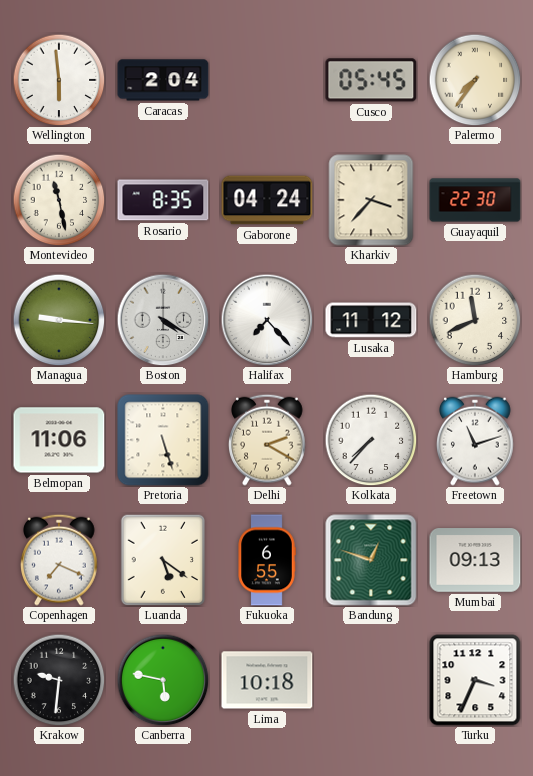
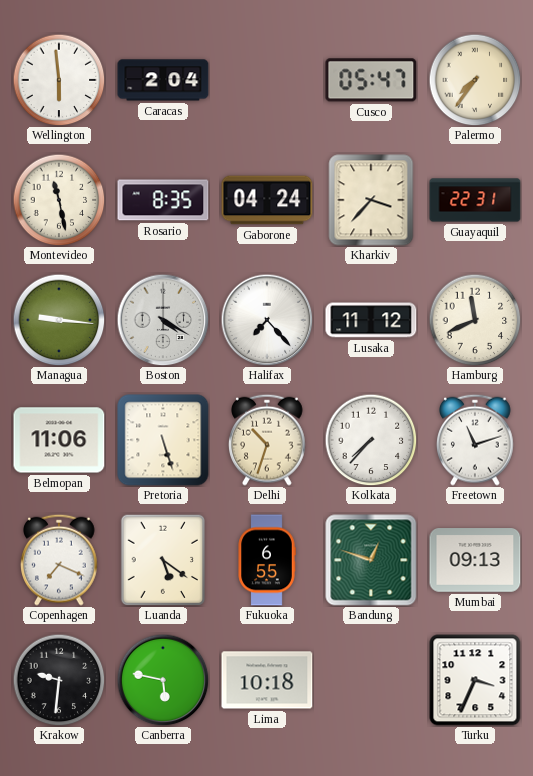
Cusco: 05:45 -> 05:47
Guayaquil: 22:30 -> 22:31
Delhi: 2:20 -> 10:33
